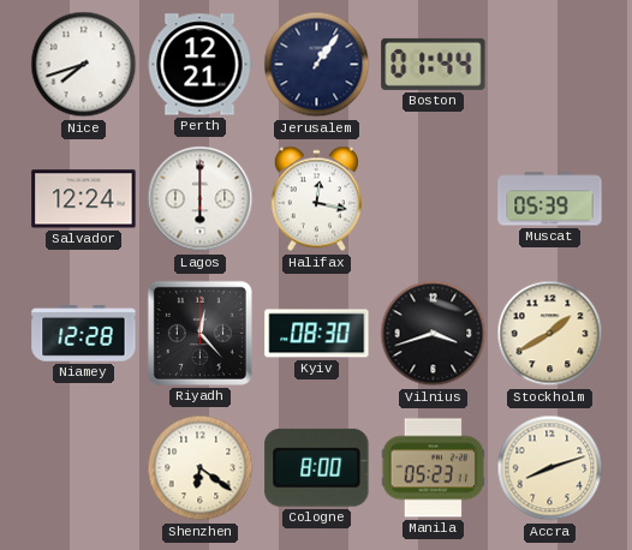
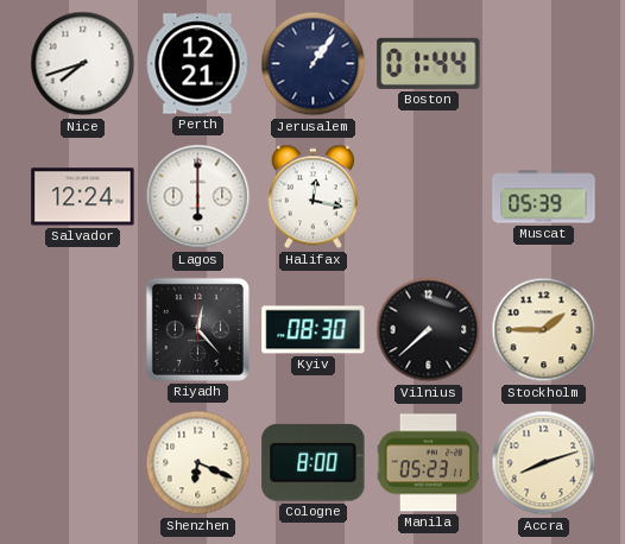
Niamey: 12:28 -> none
Vilnius: 3:42 -> 7:38
Stockholm: 1:40 -> 1:45
Shenzhen: 6:21 -> 6:19
